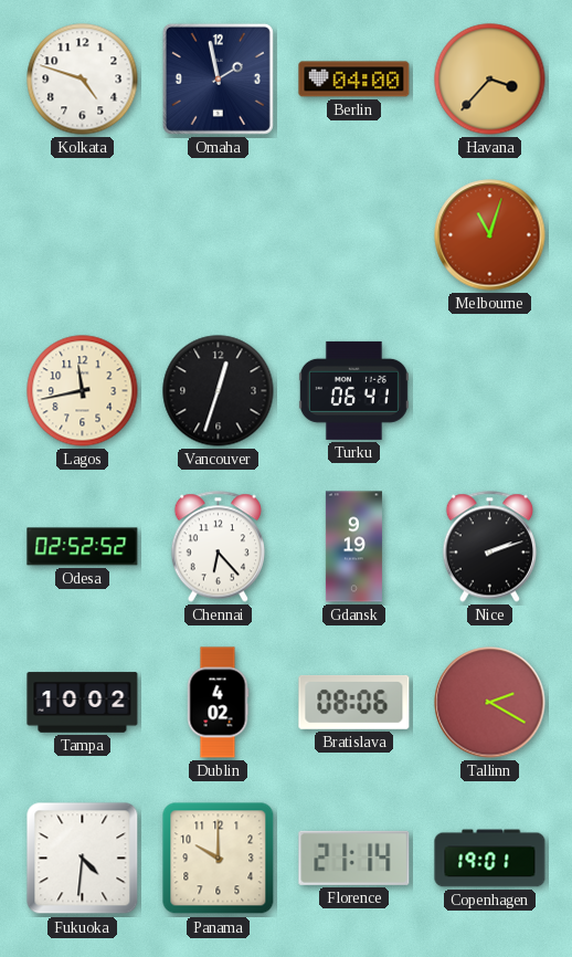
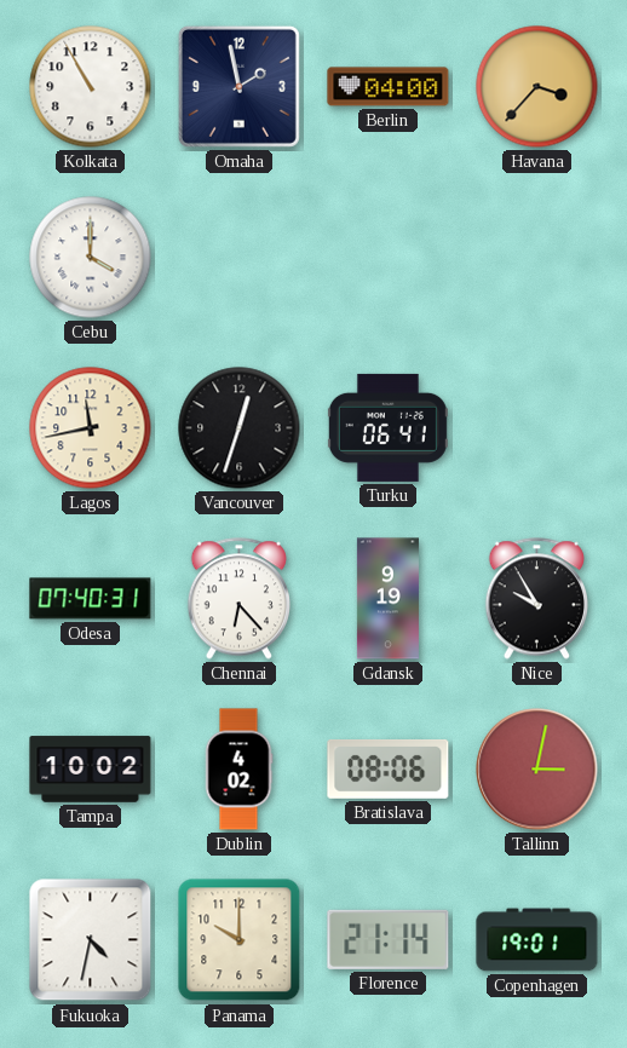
Kolkata: 4:48 -> 10:55
Cebu: none -> 4:00
Melbourne: 11:03 -> none
Odesa: 02:52 -> 07:40
Nice: 2:12 -> 9:55
Tallinn: 2:20 -> 3:02
Fukuoka: 4:31 -> 4:32
